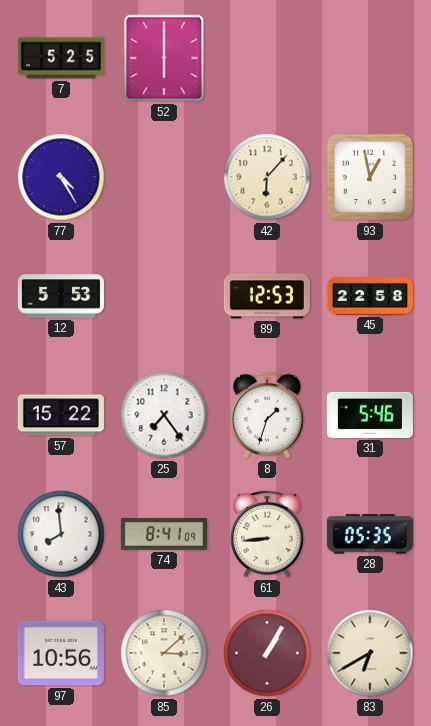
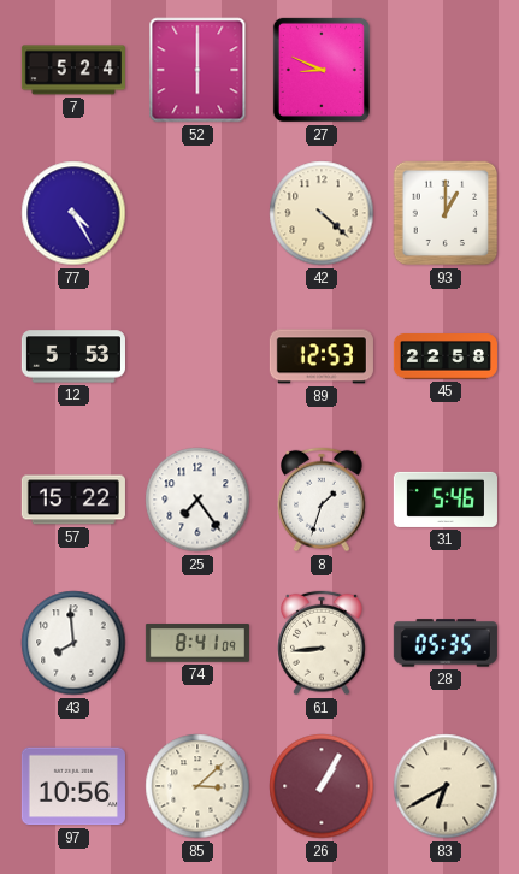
7: 5:25 -> 5:24
27: none -> 8:49
42: 6:07 -> 4:22
93: 12:58 -> 1:00
